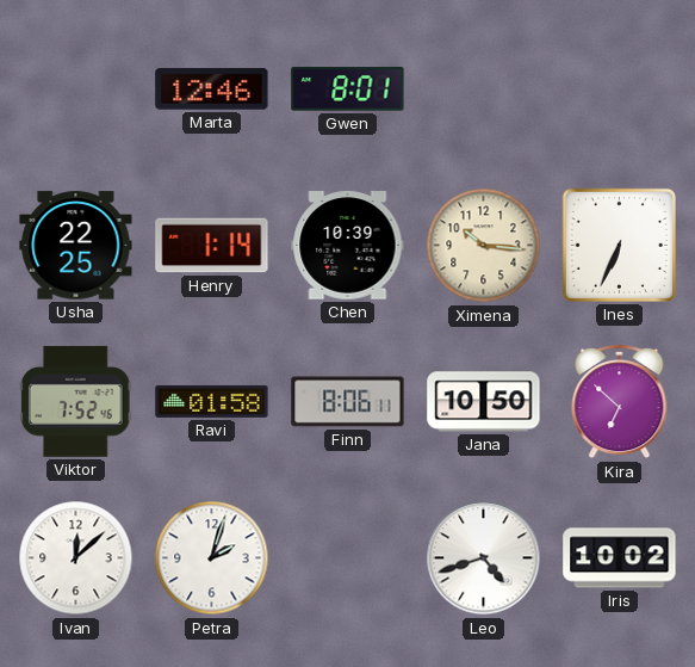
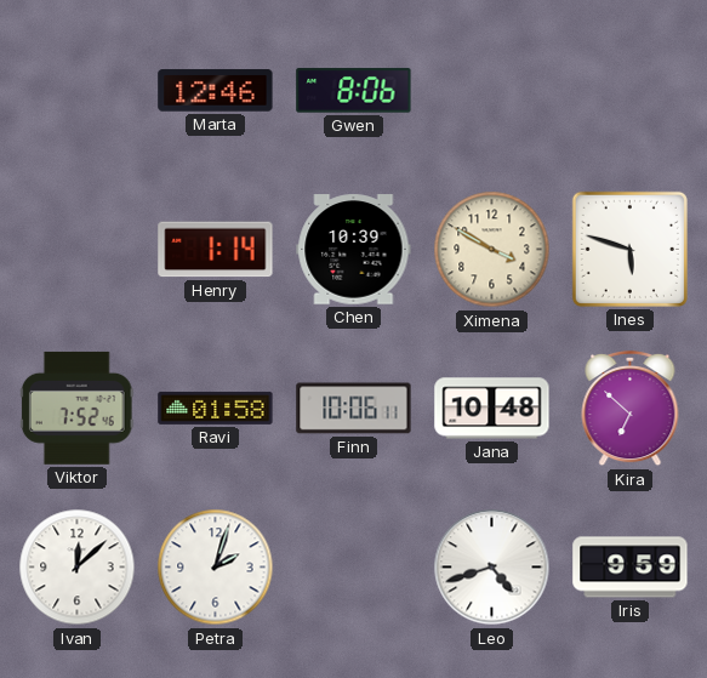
Gwen: 8:01 -> 8:06
Usha: 22:25 -> none
Ximena: 10:16 -> 3:50
Ines: 6:34 -> 5:48
Finn: 8:06 -> 10:06
Jana: 10:50 -> 10:48
Iris: 10:02 -> 9:59
